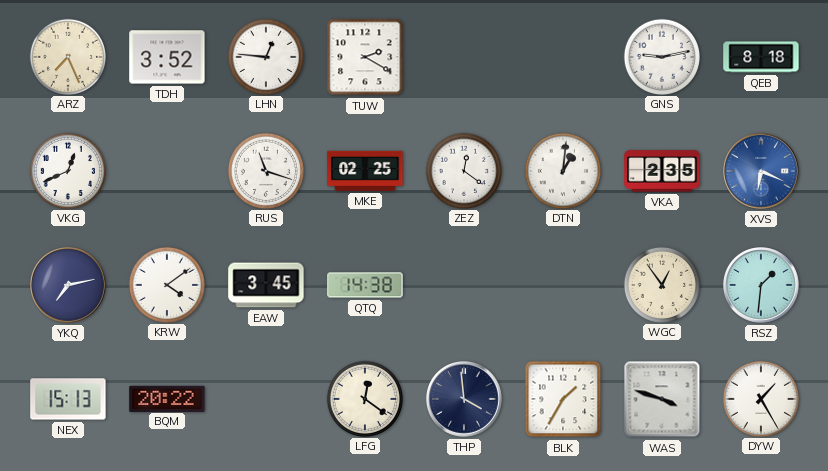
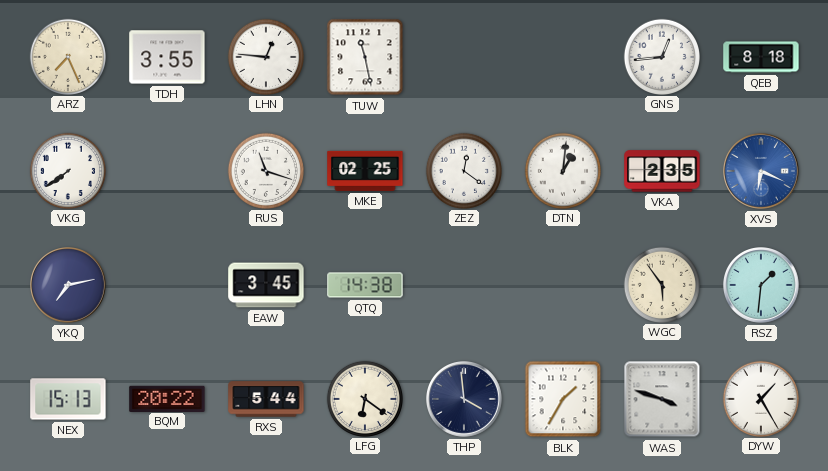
TDH: 3:52 -> 3:55
TUW: 2:20 -> 11:28
GNS: 9:13 -> 12:44
VKG: 12:41 -> 7:39
KRW: 4:09 -> none
WGC: 12:54 -> 5:54
RXS: none -> 5:44
LFG: 12:21 -> 6:21
